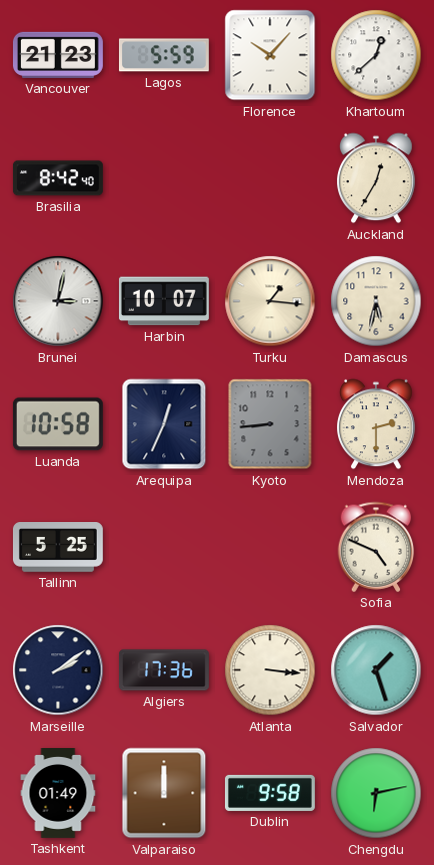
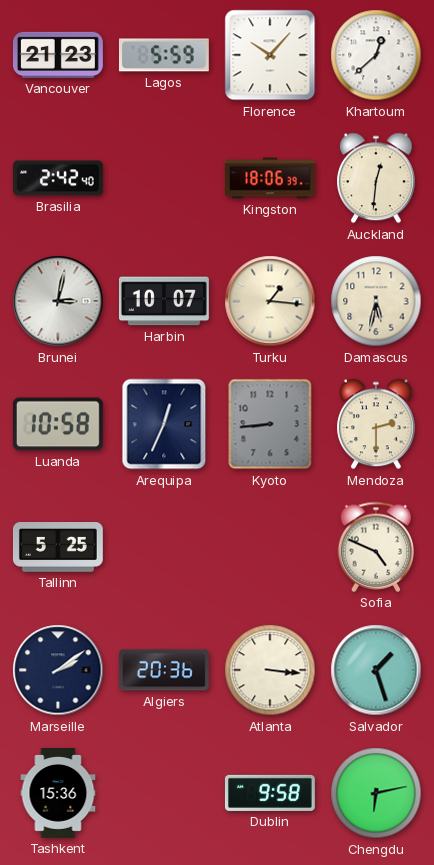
Brasilia: 8:42 -> 2:42
Kingston: none -> 18:06
Auckland: 12:35 -> 12:31
Algiers: 17:36 -> 20:36
Tashkent: 01:49 -> 15:36
Valparaiso: 12:00 -> none
